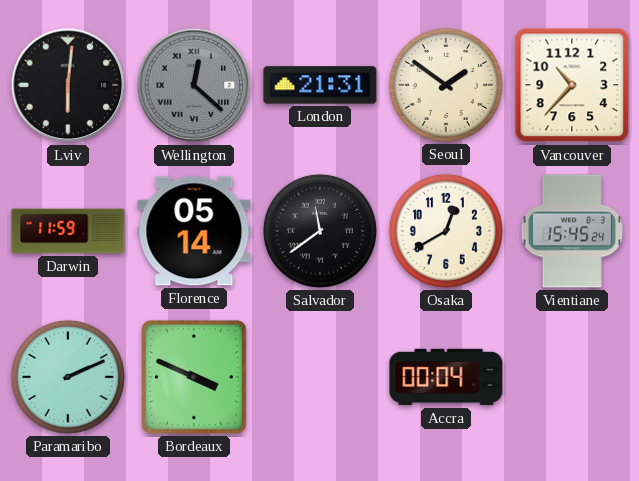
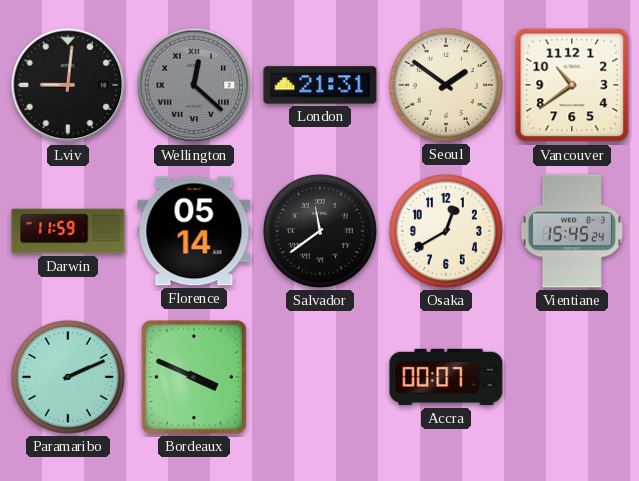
Lviv: 6:01 -> 9:01
Vancouver: 10:37 -> 10:39
Accra: 00:04 -> 00:07
